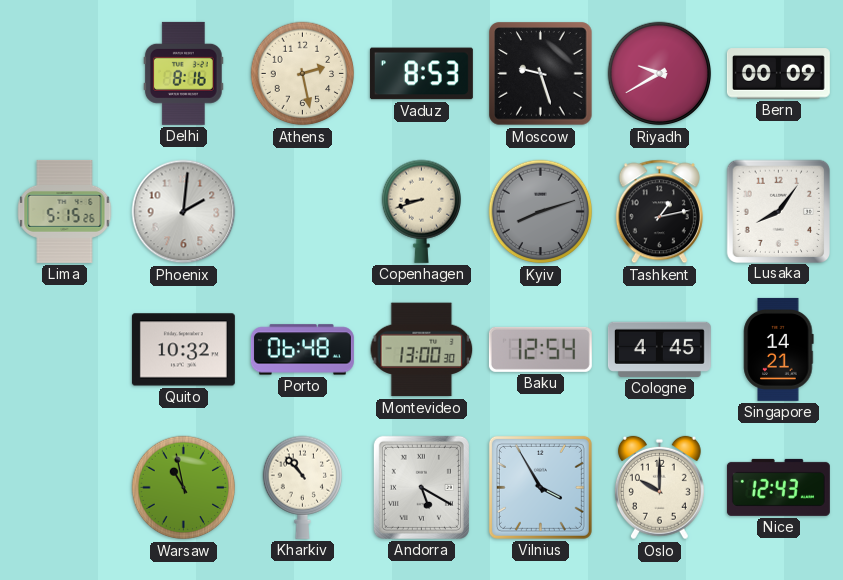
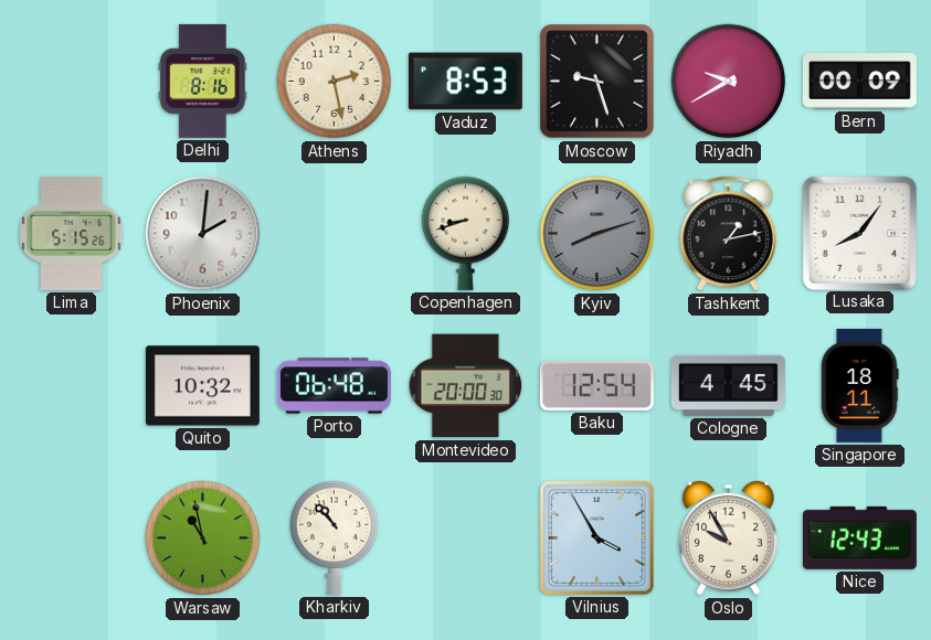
Montevideo: 13:00 -> 20:00
Singapore: 14:21 -> 18:11
Andorra: 5:20 -> none
Oslo: 10:00 -> 9:55
